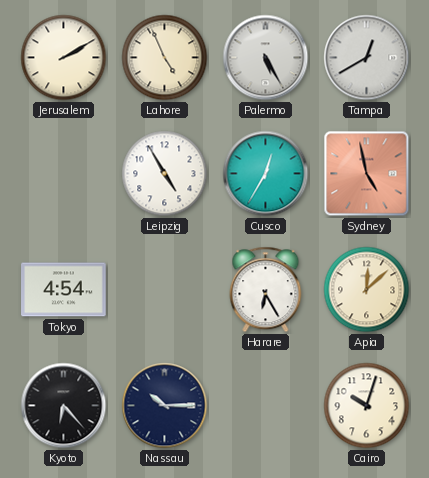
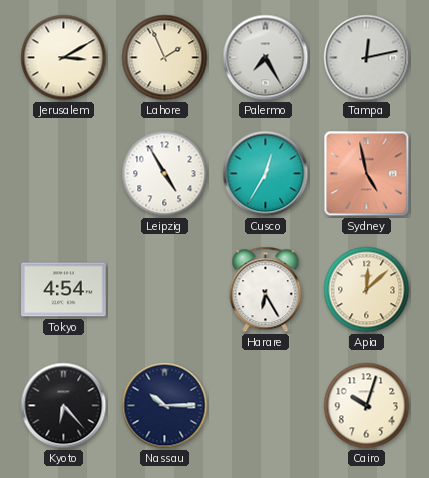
Jerusalem: 2:10 -> 3:10
Lahore: 4:56 -> 1:56
Palermo: 5:25 -> 7:25
Tampa: 12:40 -> 12:13
